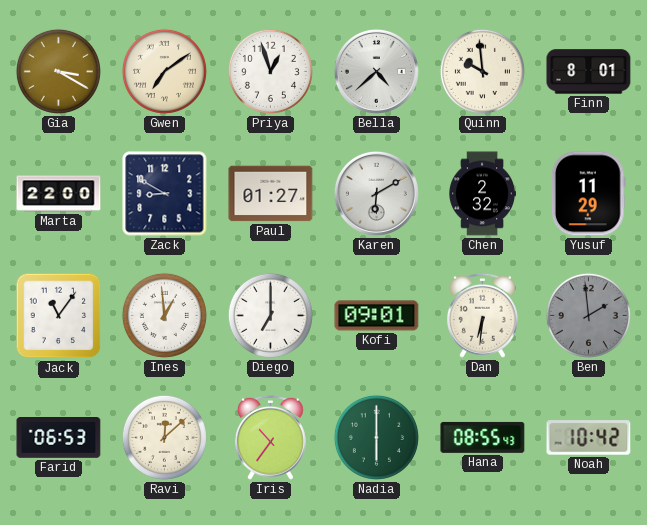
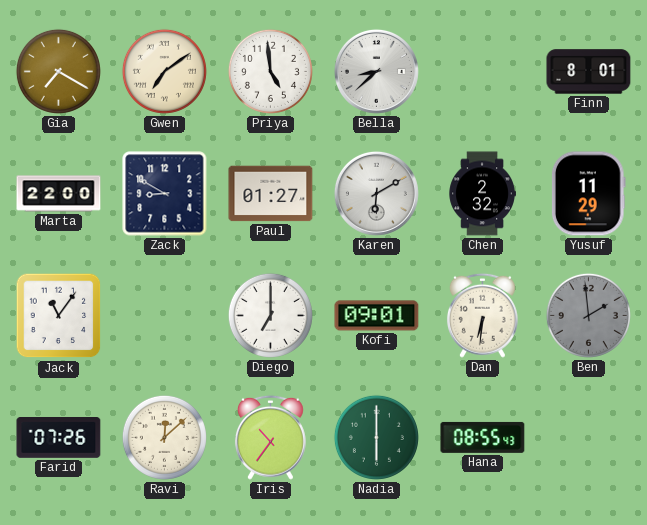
Gia: 3:20 -> 7:20
Priya: 12:57 -> 4:59
Bella: 4:38 -> 8:38
Quinn: 9:59 -> none
Ines: 12:59 -> none
Farid: 06:53 -> 07:26
Noah: 10:42 -> none
